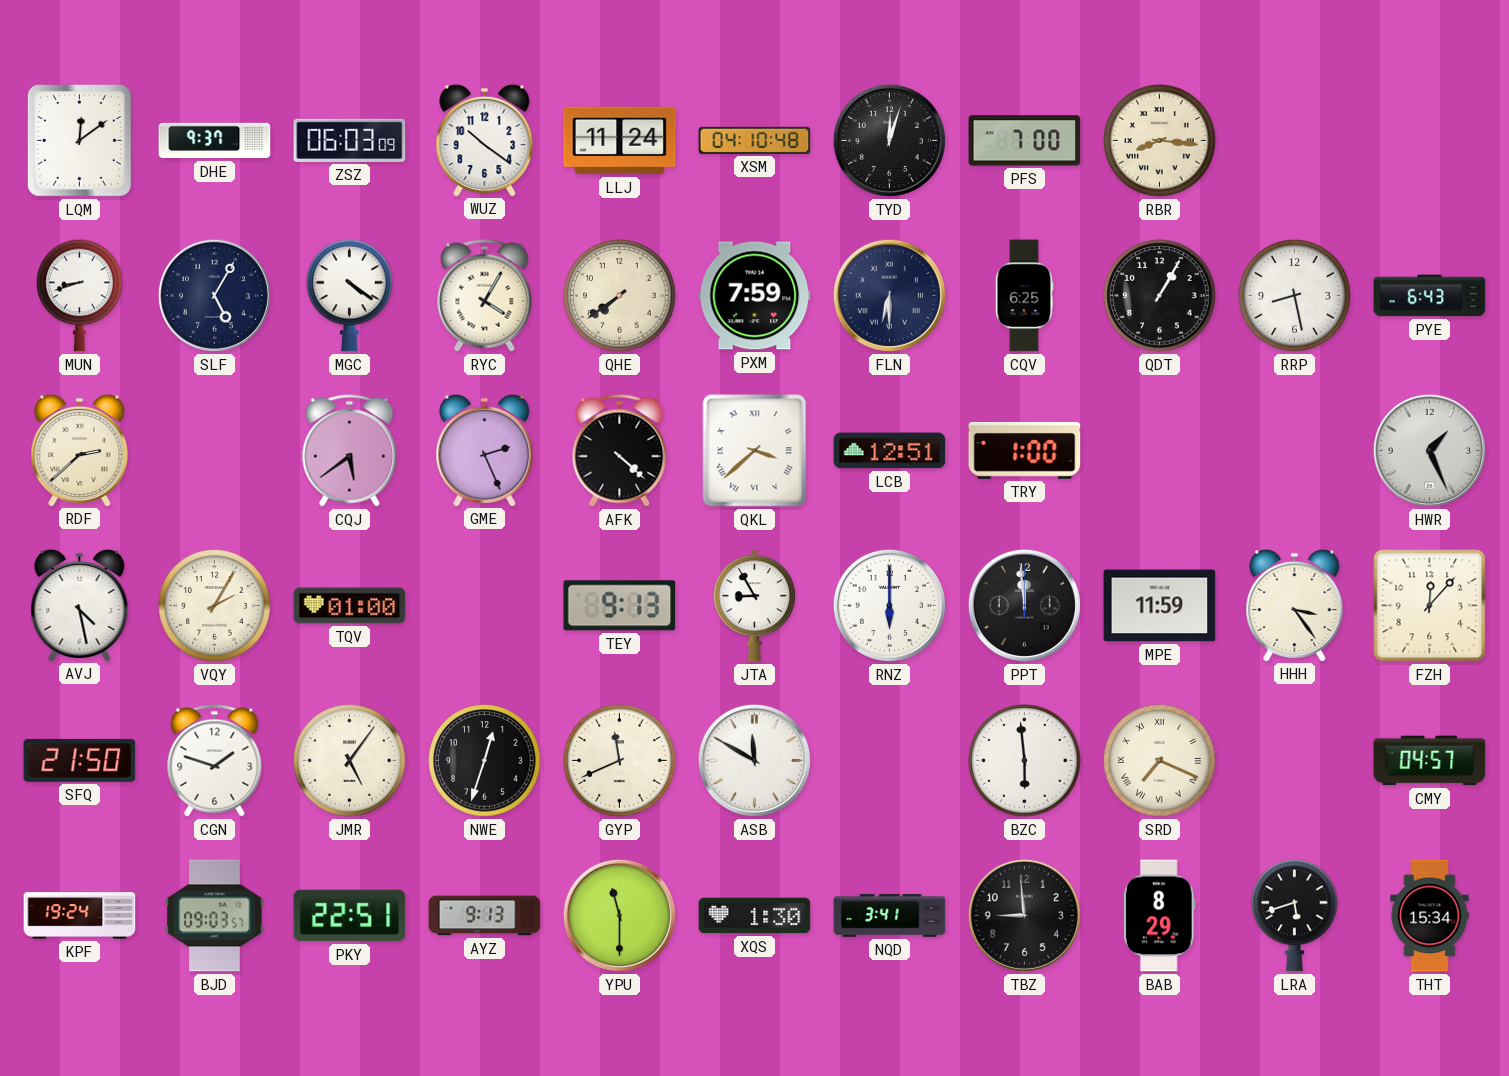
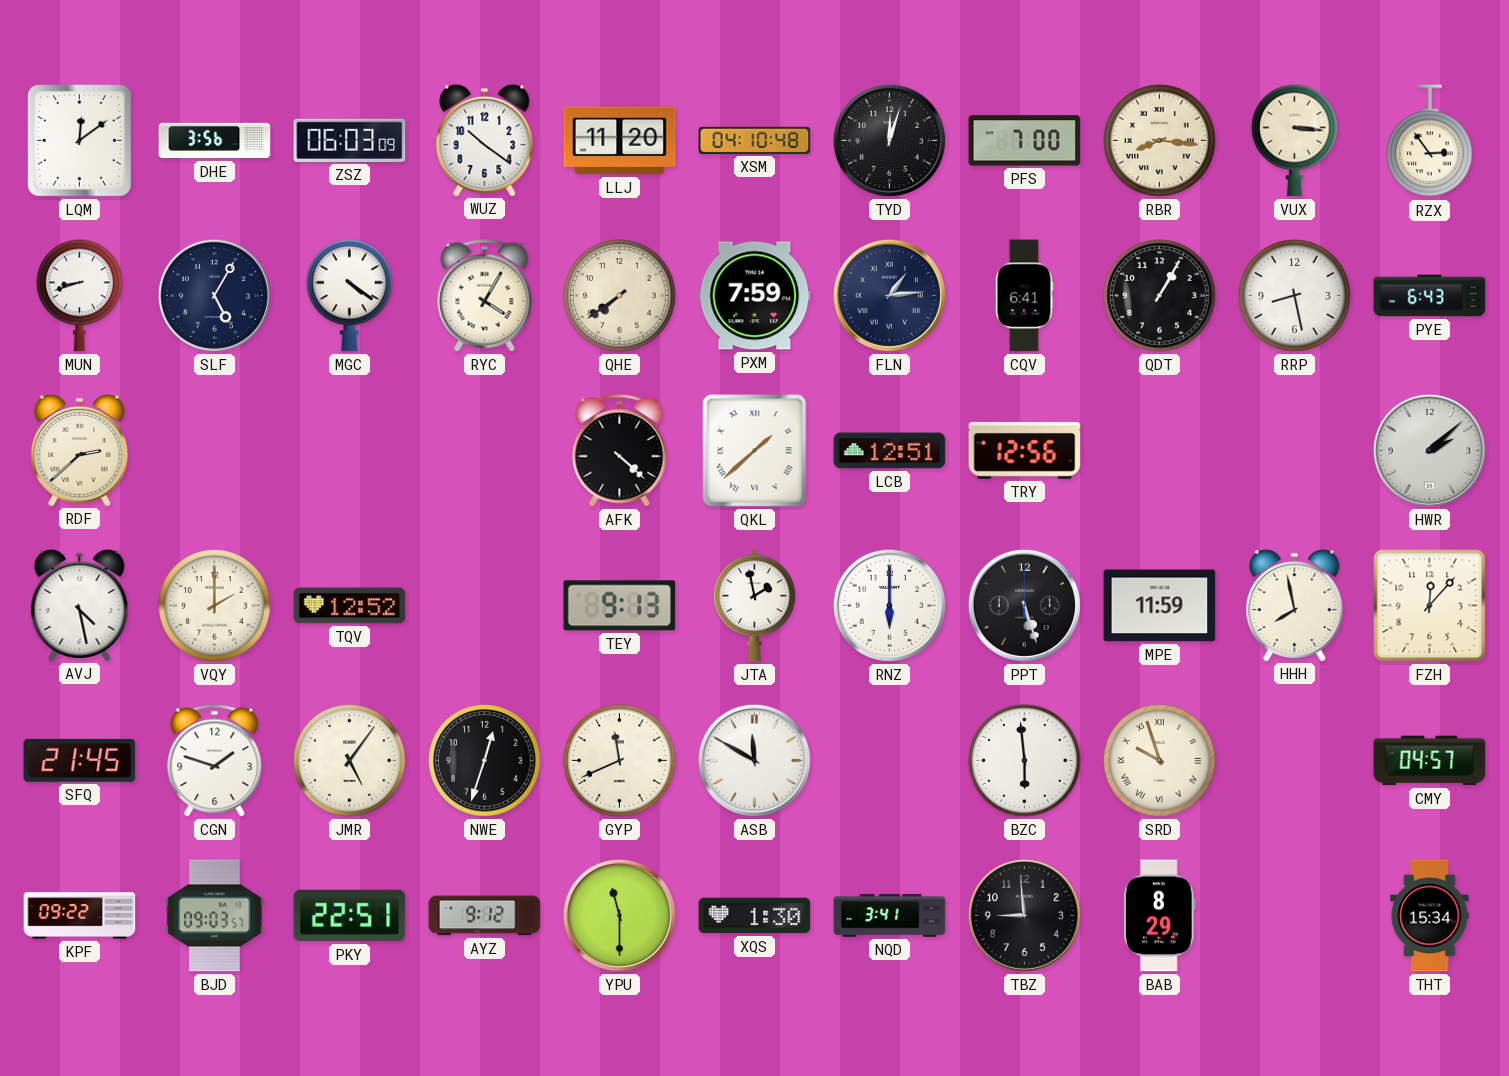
DHE: 9:37 -> 3:56
LLJ: 11:24 -> 11:20
VUX: none -> 3:16
RZX: none -> 2:54
FLN: 6:30 -> 1:14
CQV: 6:25 -> 6:41
CQJ: 5:39 -> none
GME: 2:26 -> none
QKL: 3:38 -> 1:38
TRY: 1:00 -> 12:56
HWR: 1:26 -> 2:08
VQY: 2:05 -> 2:00
TQV: 01:00 -> 12:52
JTA: 8:55 -> 1:58
PPT: 11:59 -> 5:27
HHH: 3:24 -> 7:58
SFQ: 21:50 -> 21:45
SRD: 7:19 -> 9:57
KPF: 19:24 -> 09:22
AYZ: 9:13 -> 9:12
LRA: 5:42 -> none
